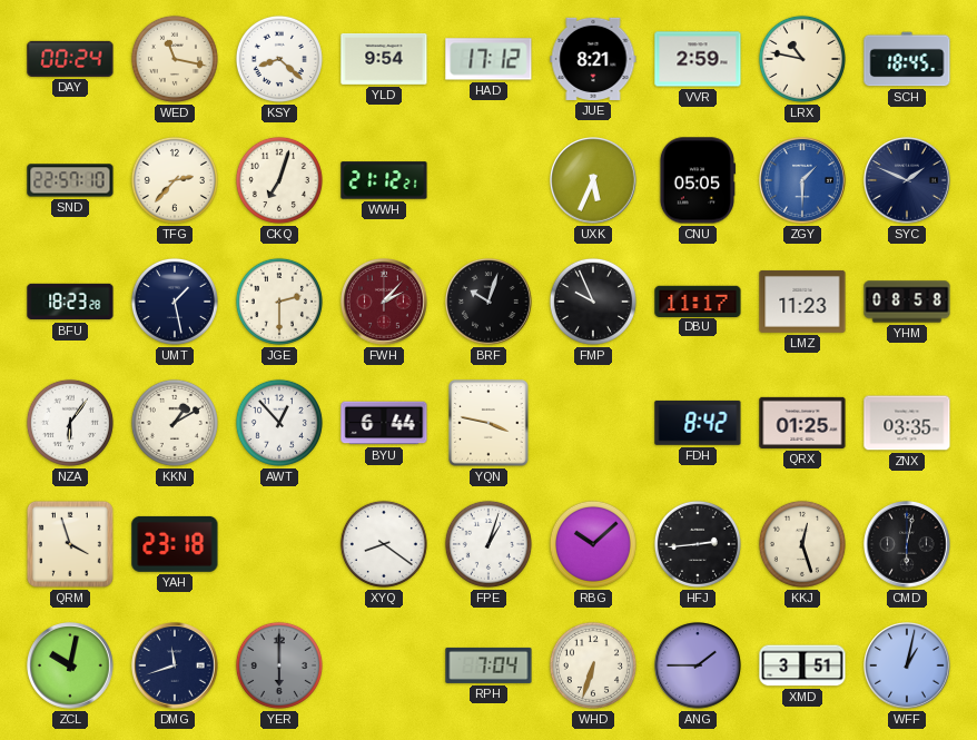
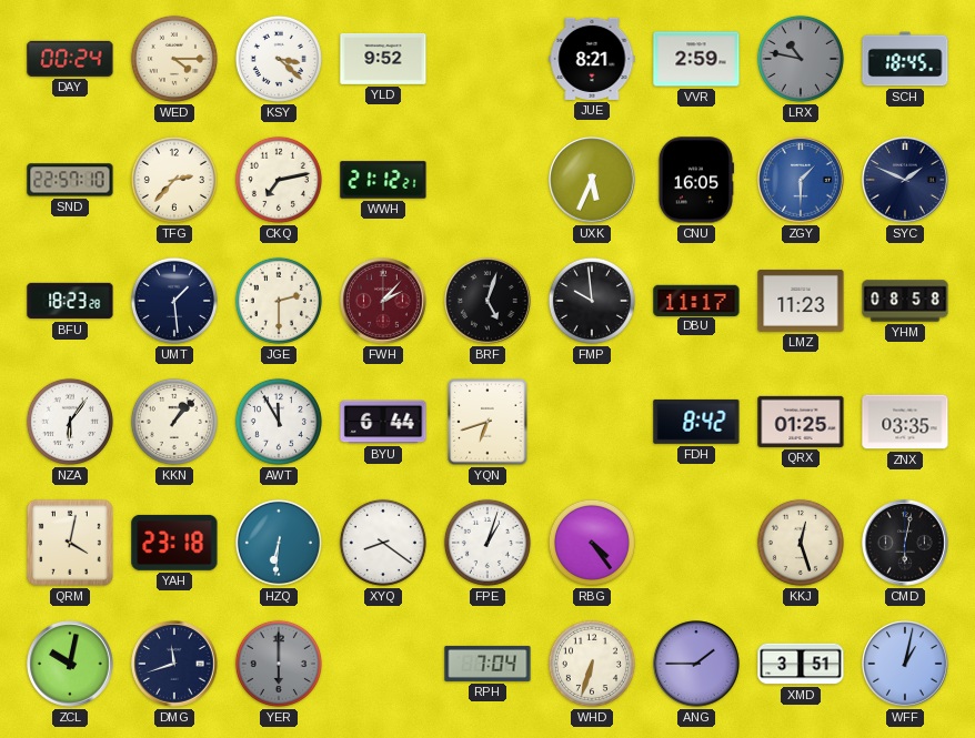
WED: 11:17 -> 4:15
KSY: 8:22 -> 3:22
YLD: 9:54 -> 9:52
HAD: 17:12 -> none
LRX dial: cream -> grey
CKQ: 7:03 -> 7:13
CNU: 05:05 -> 16:05
UMT: 1:28 -> 1:29
BRF: 10:03 -> 5:03
FMP: 9:56 -> 9:59
KKN: 1:10 -> 1:07
AWT: 12:53 -> 11:55
YQN: 3:47 -> 6:42
QRM: 3:57 -> 4:02
HZQ: none -> 6:31
RBG: 10:08 -> 4:24
HFJ: 2:44 -> none
